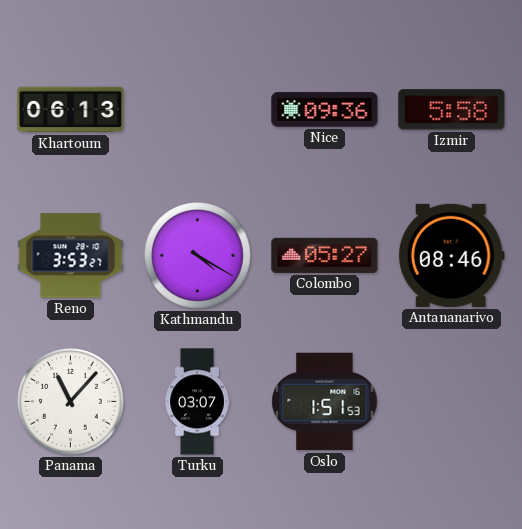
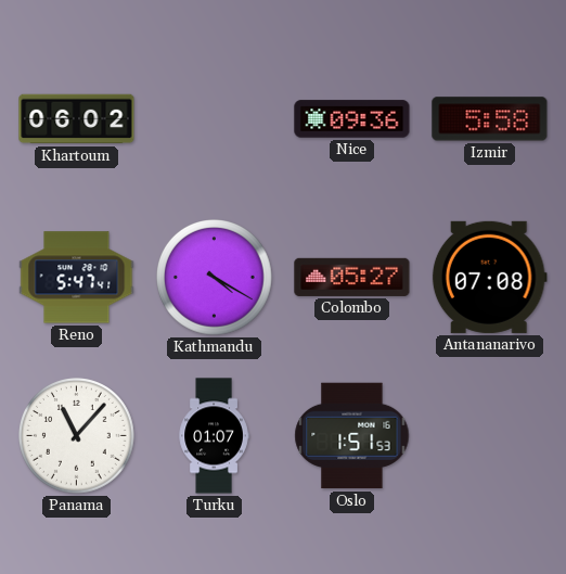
Khartoum: 06:13 -> 06:02
Reno: 3:53 -> 5:47
Antananarivo: 08:46 -> 07:08
Turku: 03:07 -> 01:07
